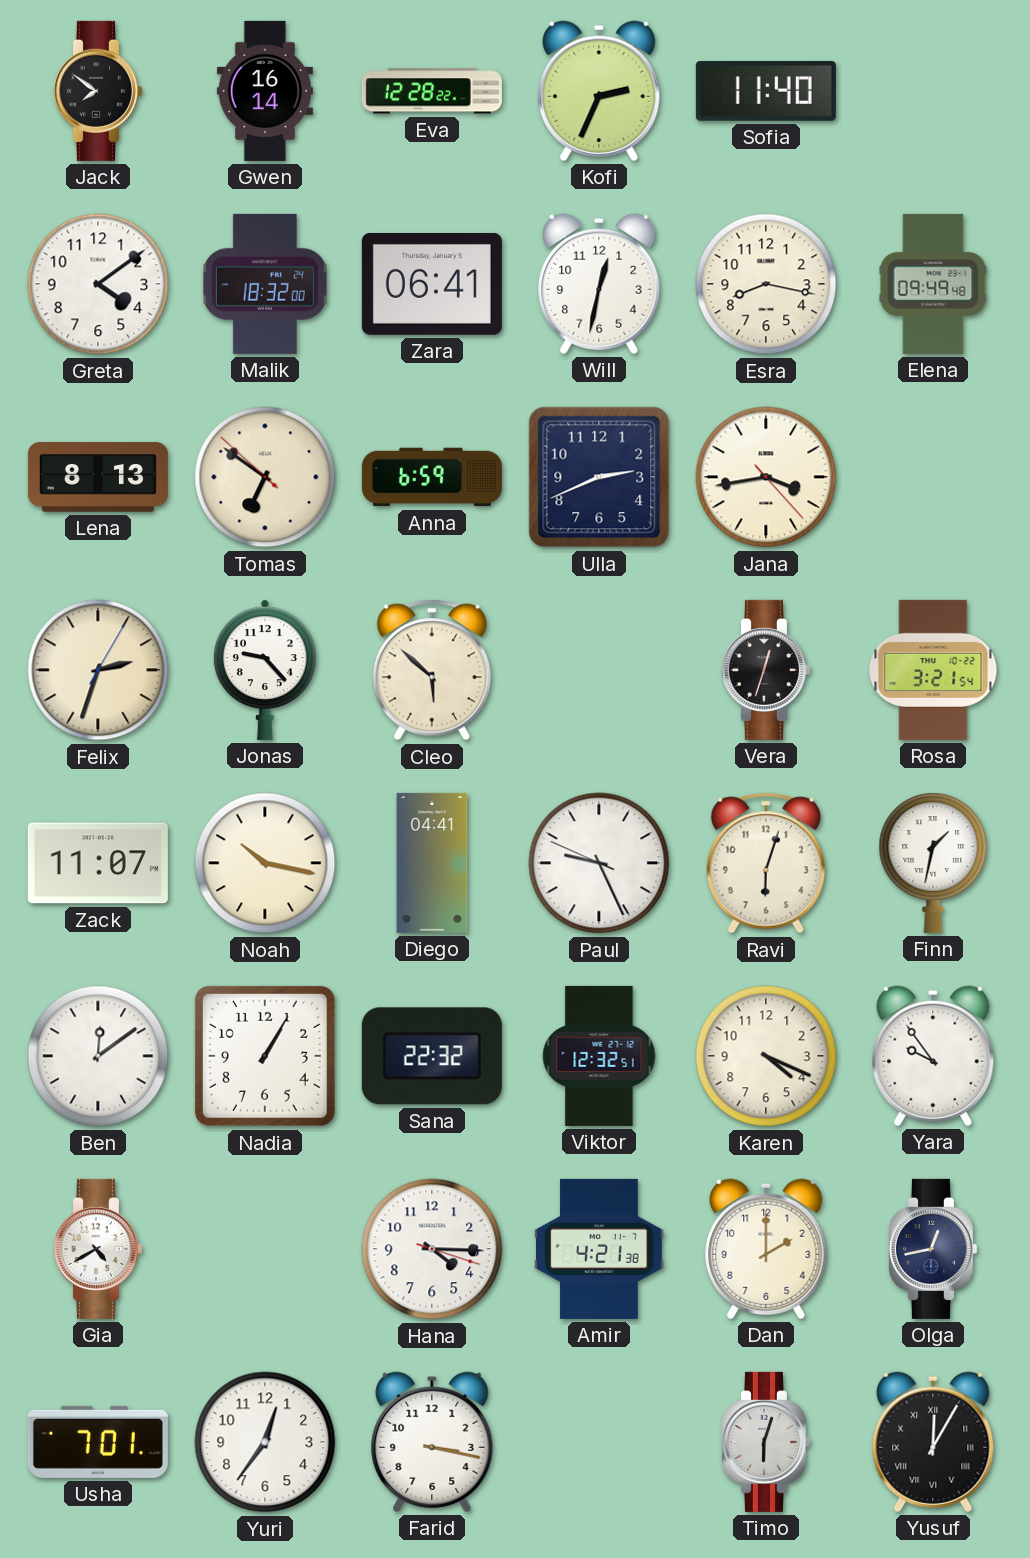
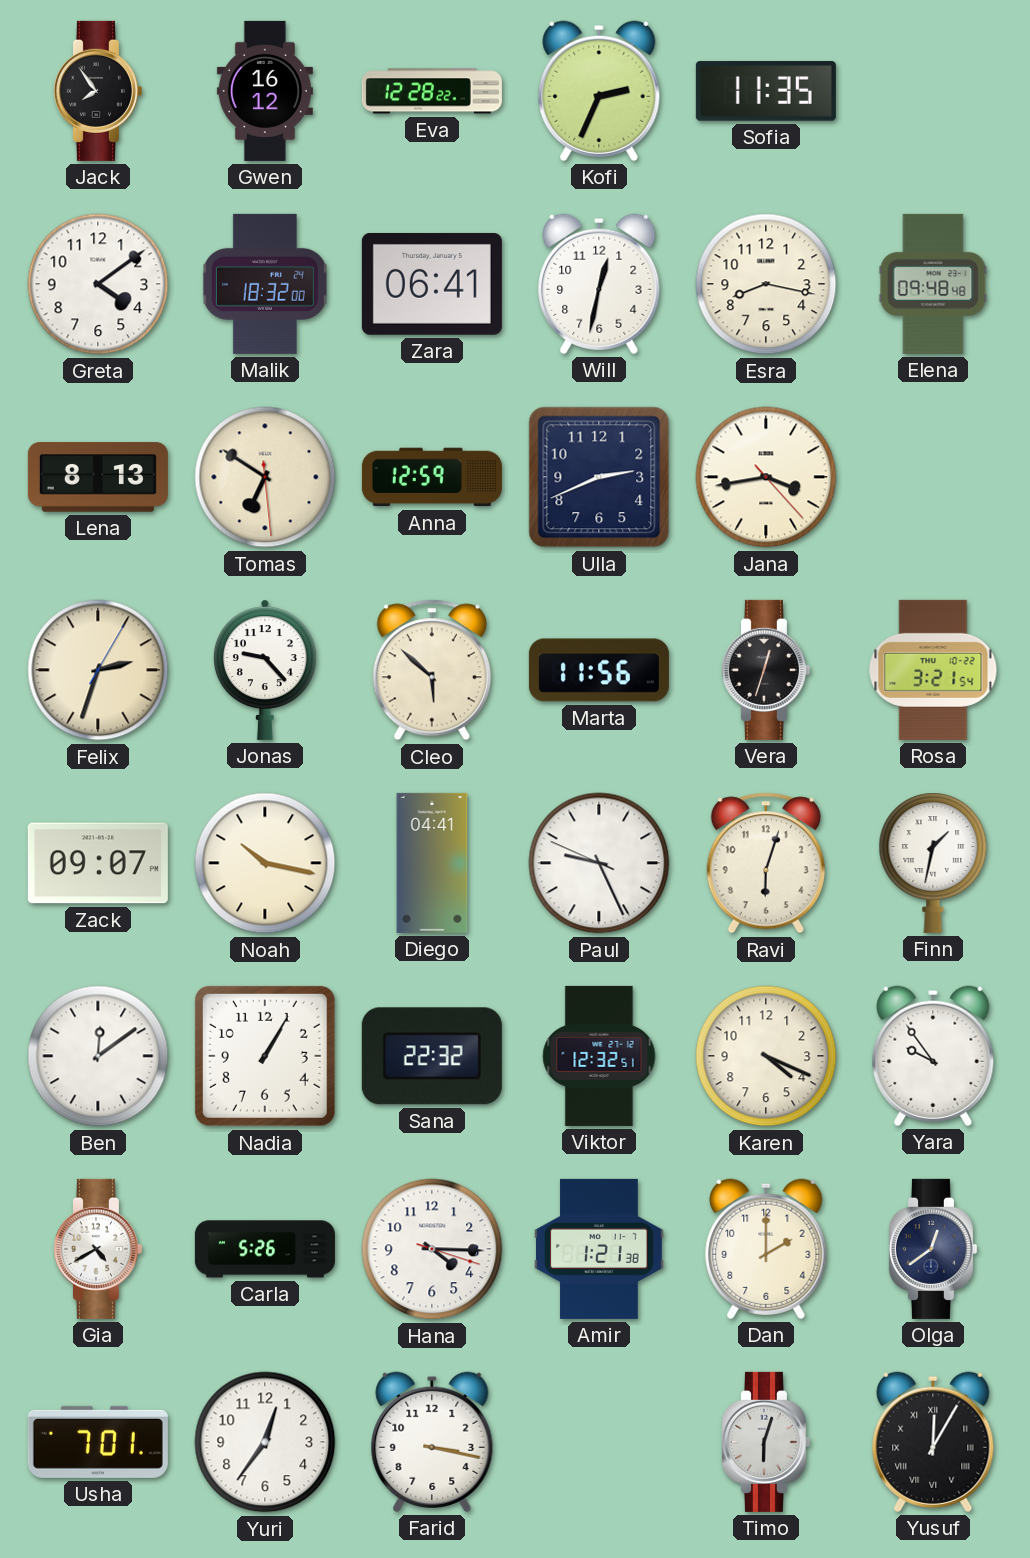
Jack: 7:51 -> 7:54
Gwen: 16:14 -> 16:12
Sofia: 11:40 -> 11:35
Elena: 09:49 -> 09:48
Tomas: 6:50:52 -> 6:50:29
Anna: 6:59 -> 12:59
Marta: none -> 11:56
Zack: 11:07 -> 09:07
Carla: none -> 5:26
Amir: 4:21 -> 1:21
Olga: 12:43 -> 12:39
